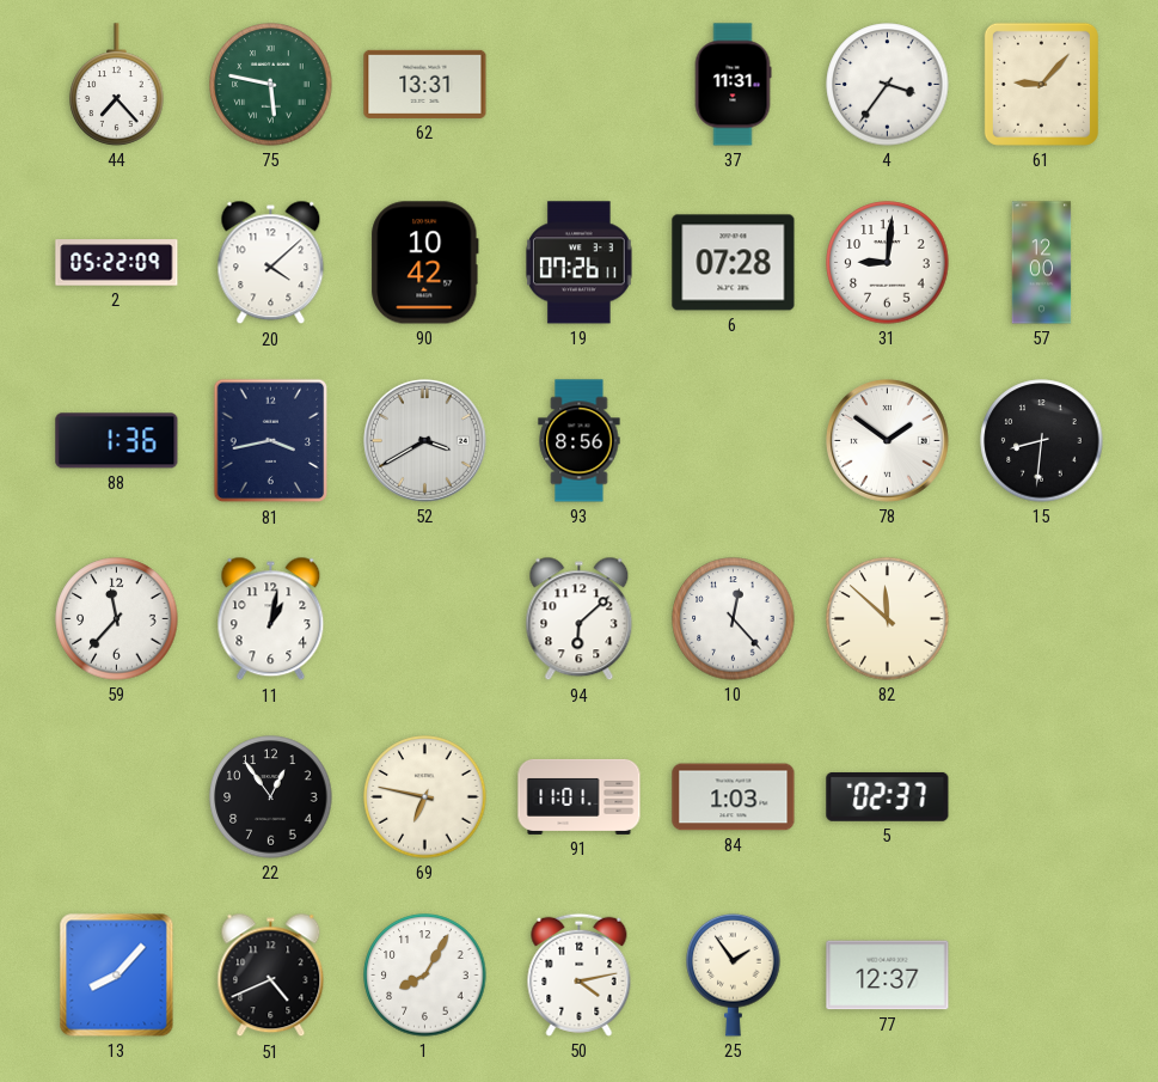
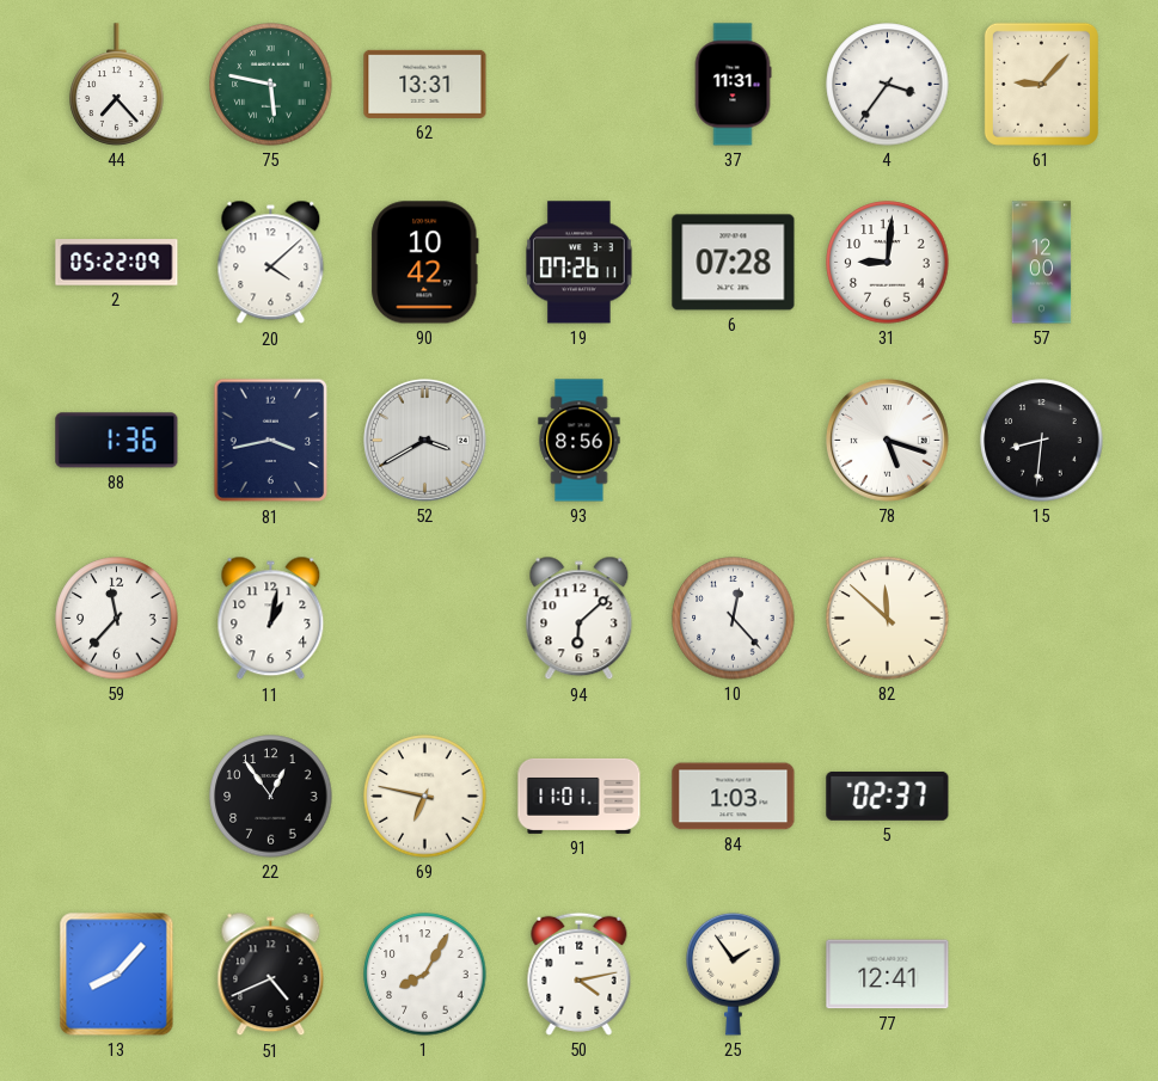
78: 1:51 -> 5:18
77: 12:37 -> 12:41
